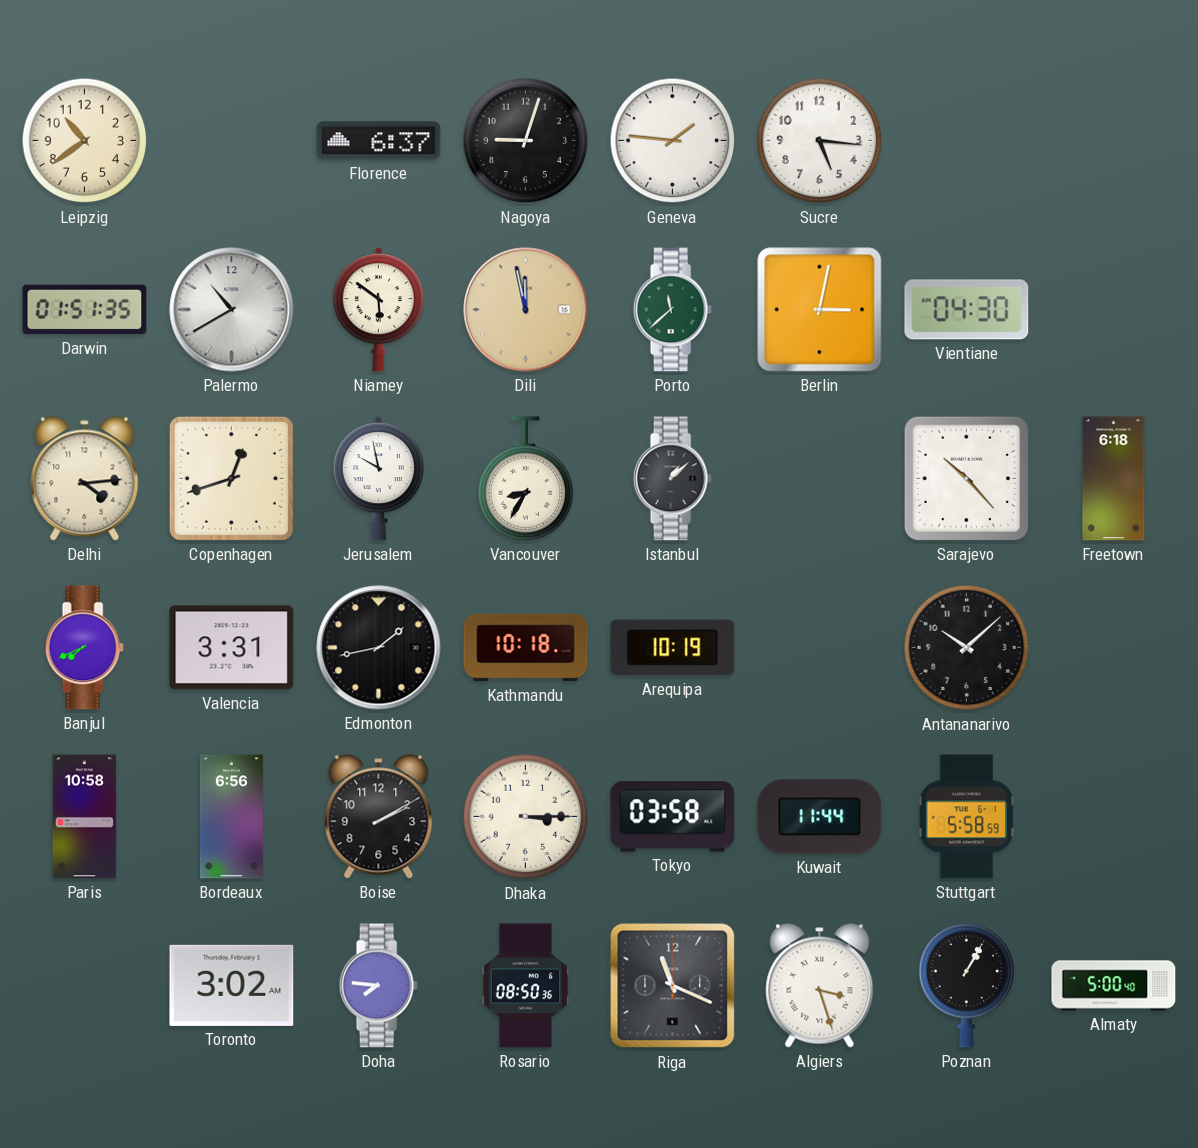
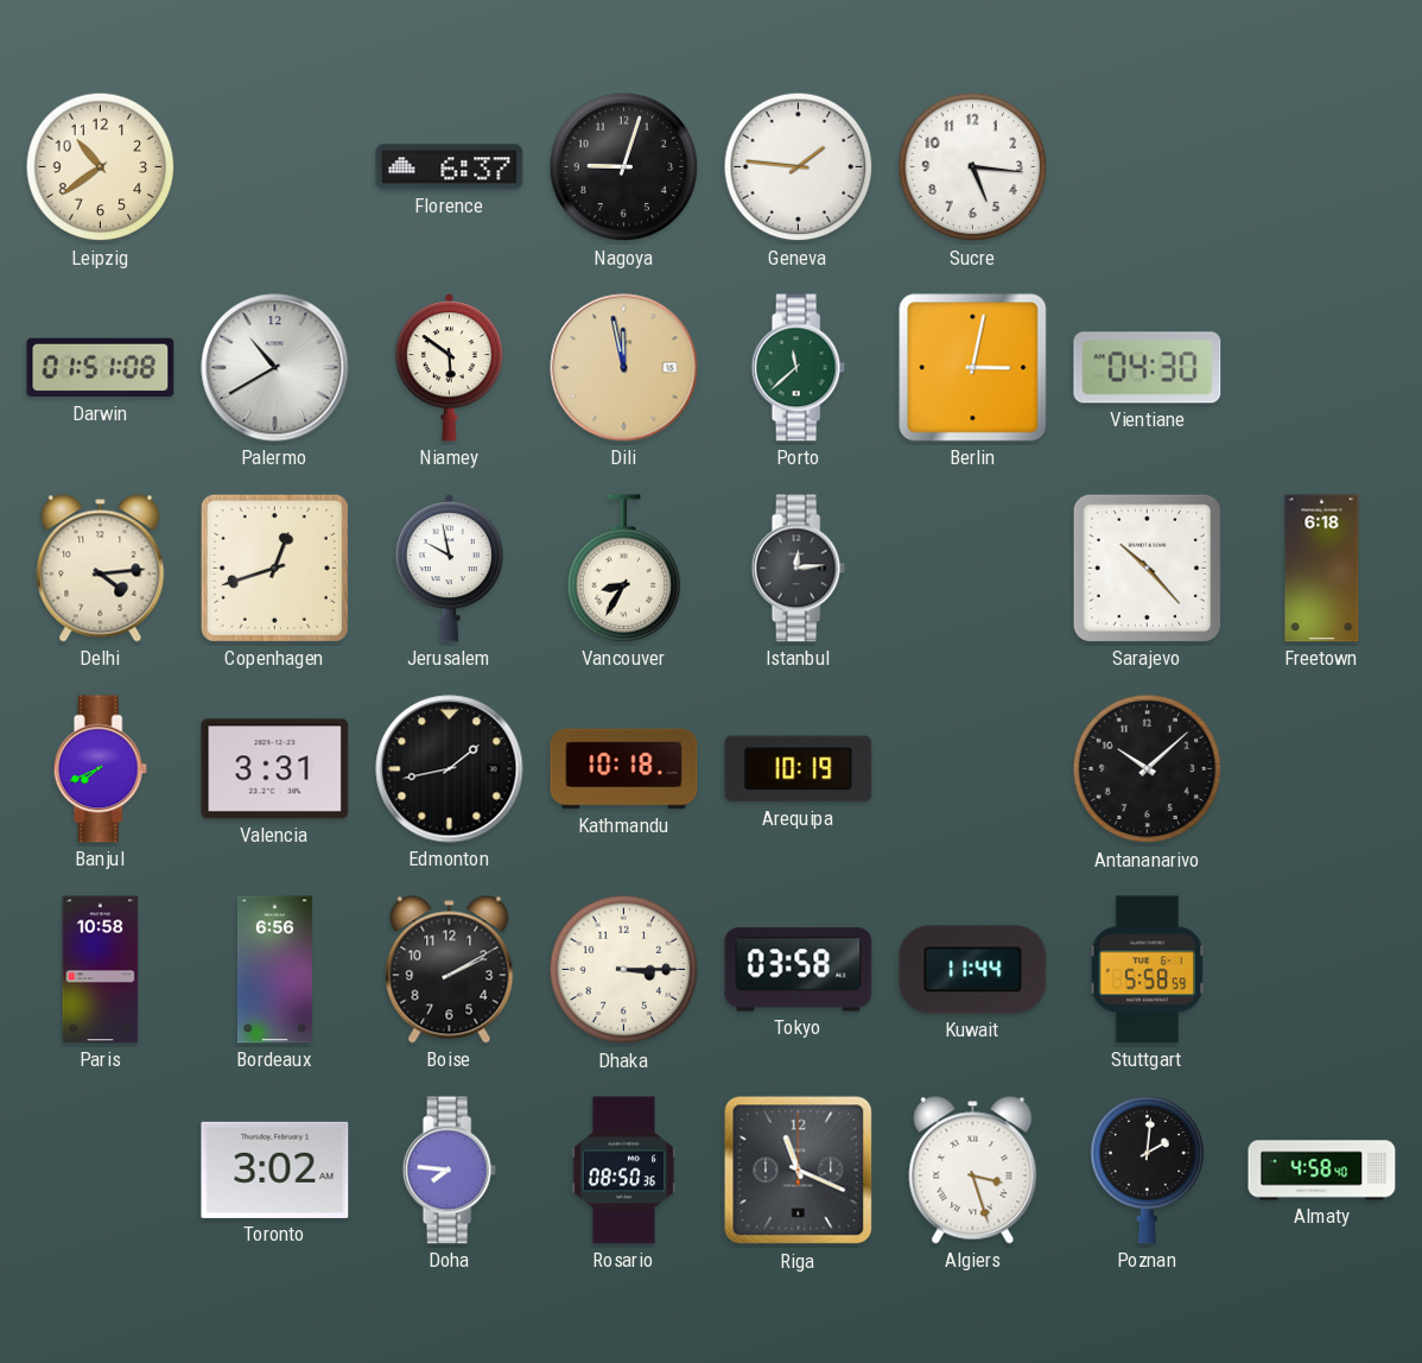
Darwin: 01:51:35 -> 01:51:08
Istanbul: 1:08 -> 12:14
Poznan: 1:05 -> 2:01
Almaty: 5:00 -> 4:58
